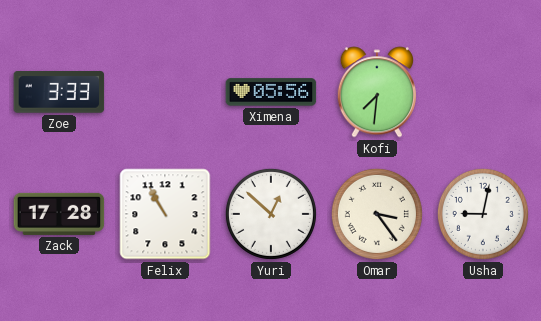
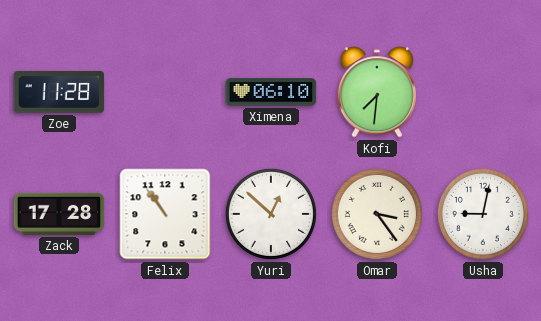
Zoe: 3:33 -> 11:28
Ximena: 05:56 -> 06:10
Felix: 10:55 -> 10:54
